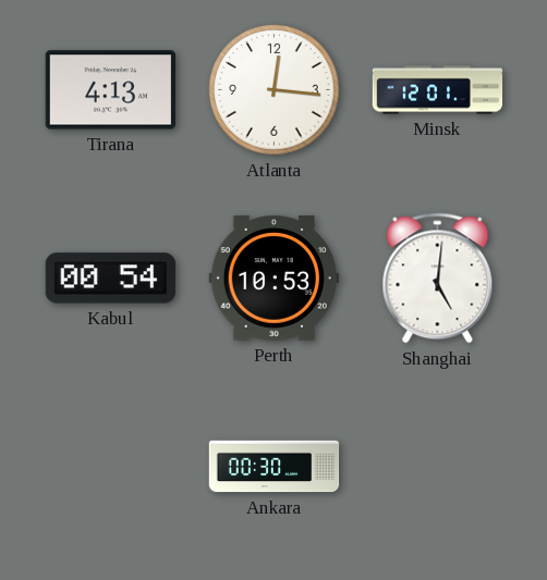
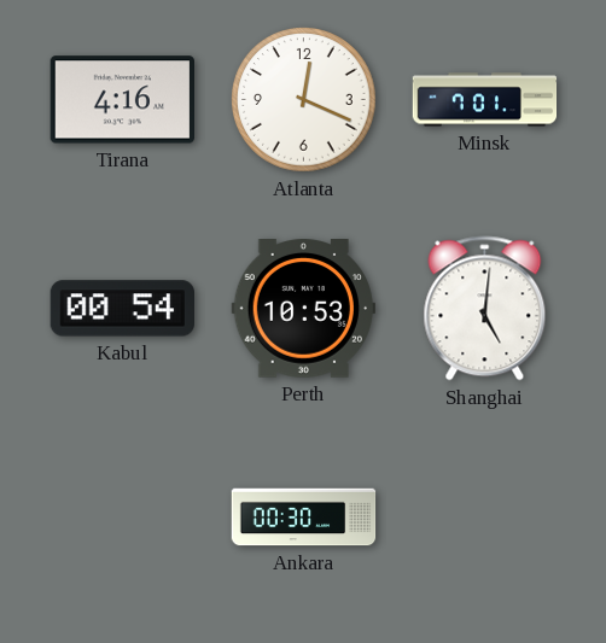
Tirana: 4:13 -> 4:16
Atlanta: 12:16 -> 12:19
Minsk: 12:01 -> 7:01
